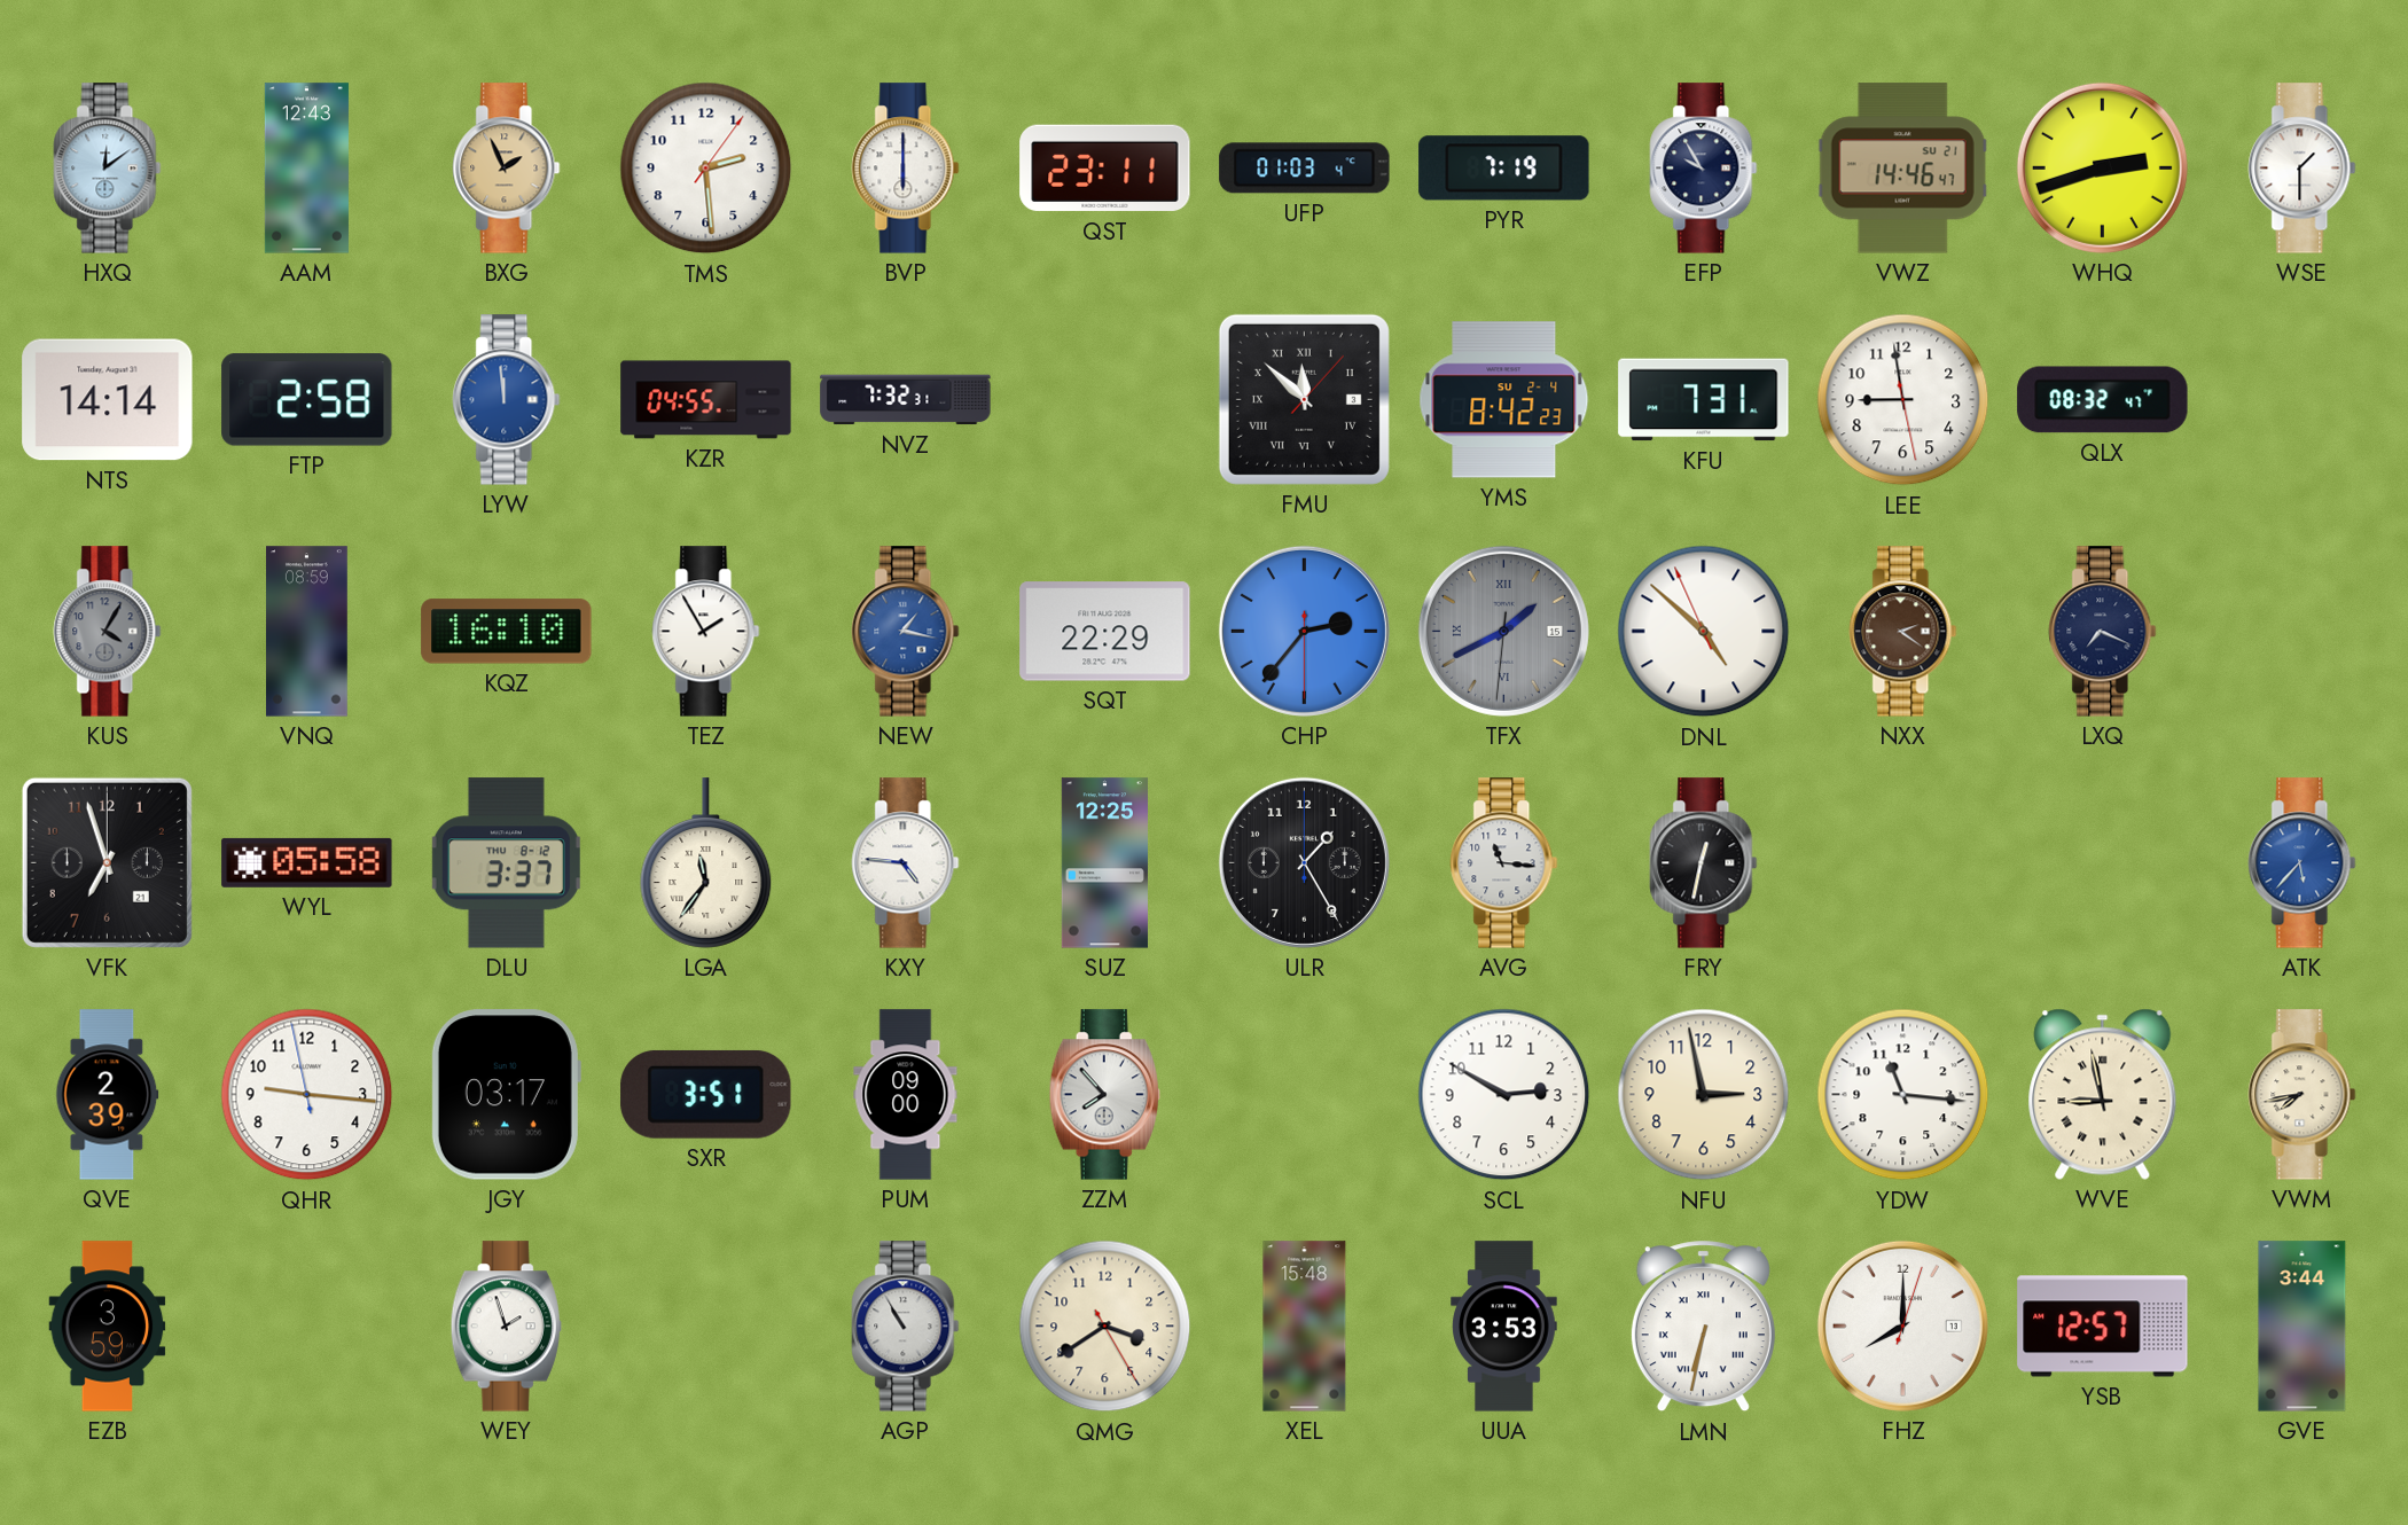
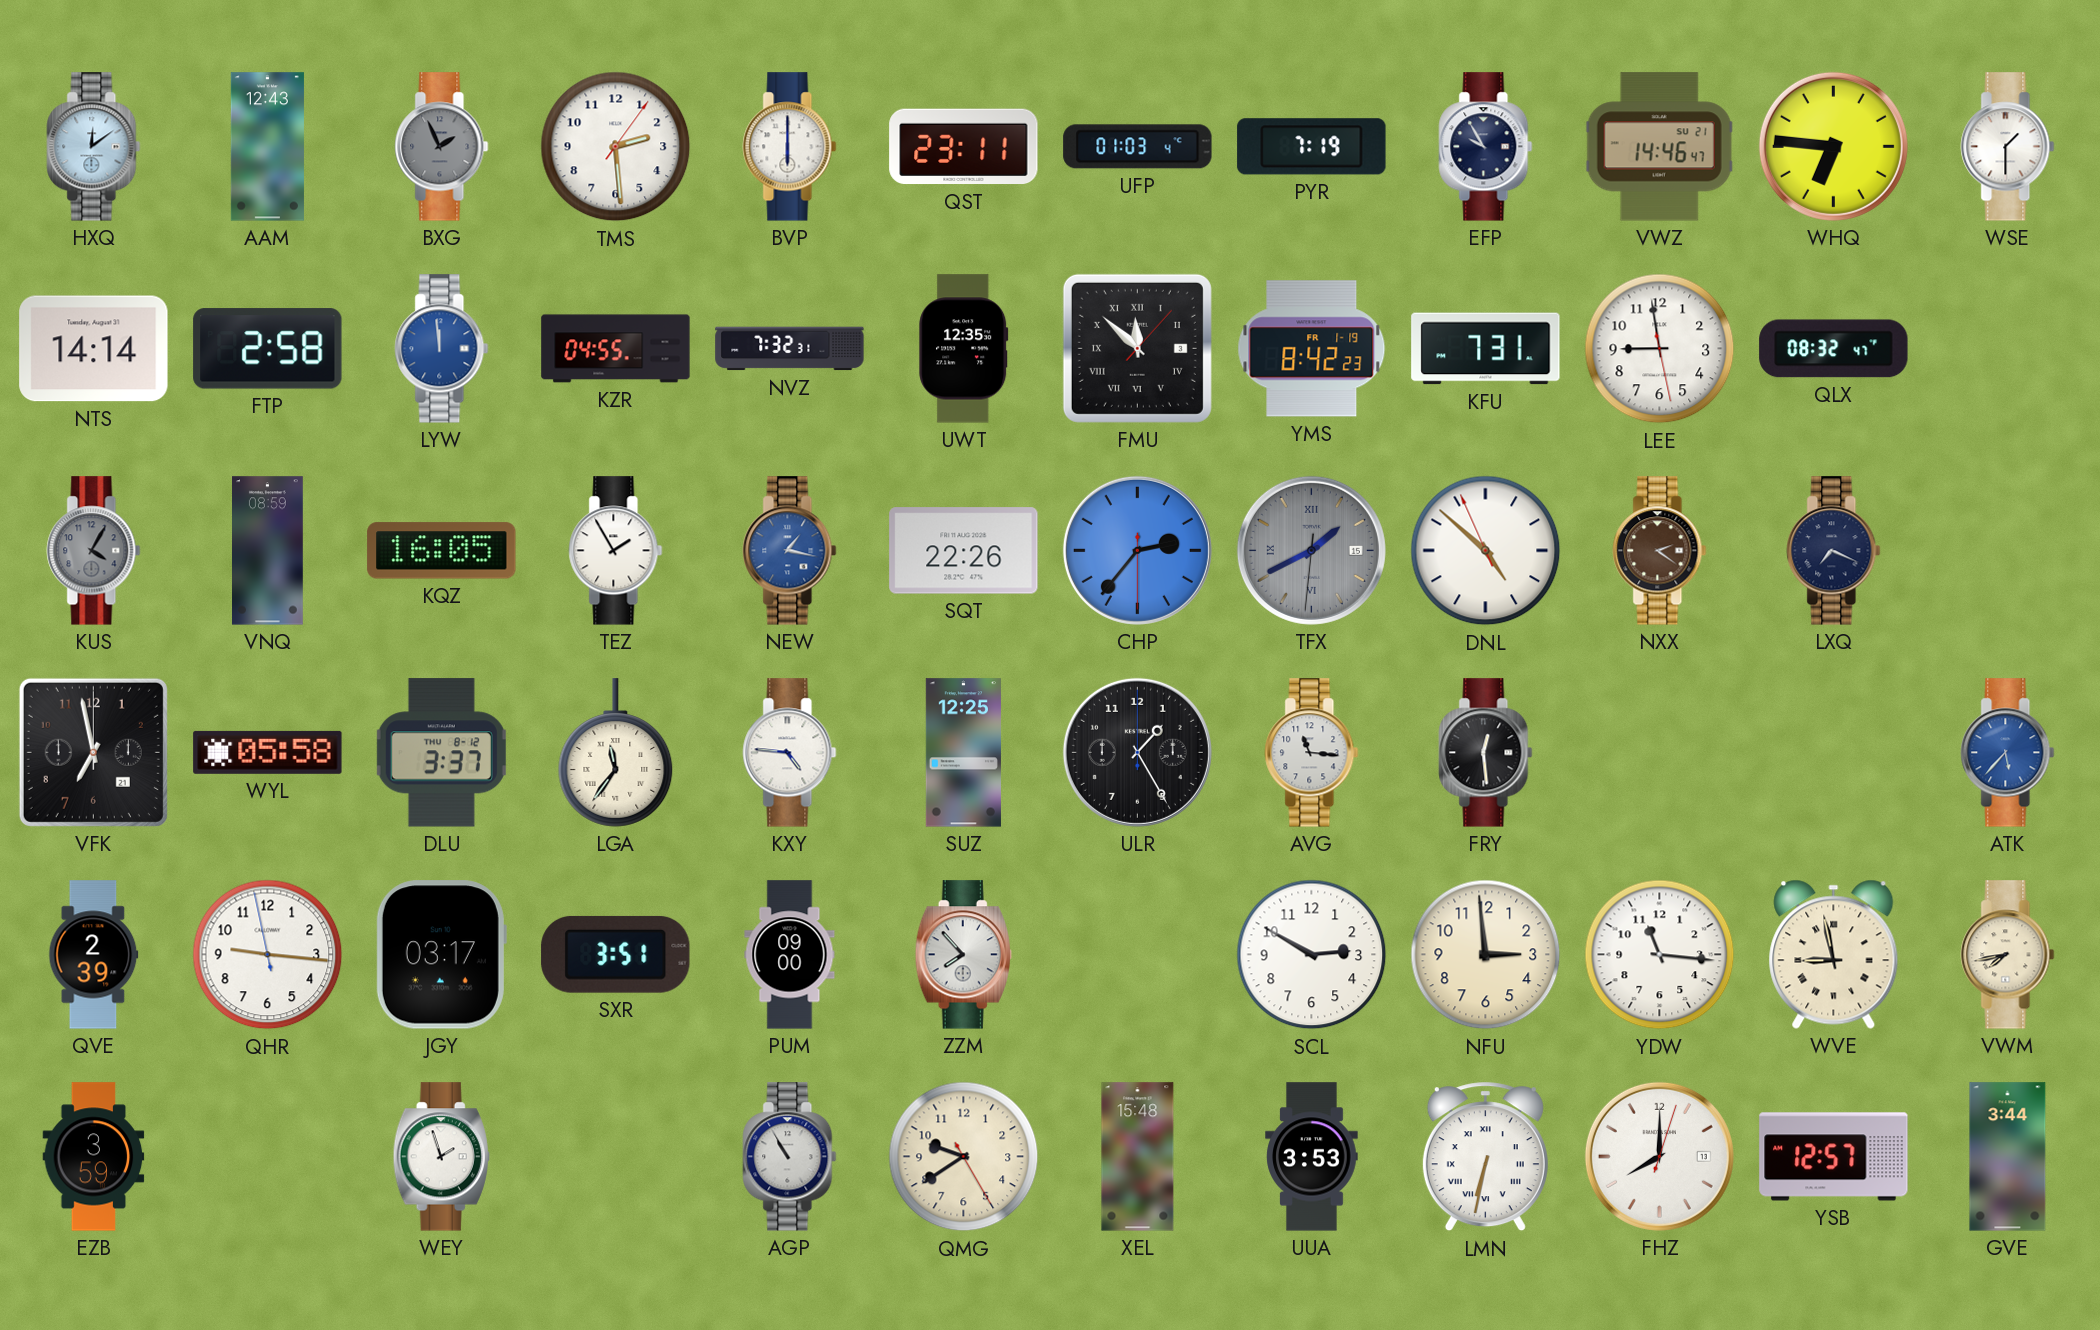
BXG dial: champagne -> grey
WHQ: 2:42 -> 6:46
UWT: none -> 12:35
YMS date: SU 2-4 -> FR 1-19
KQZ: 16:10 -> 16:05
SQT: 22:29 -> 22:26
VFK: 6:57 -> 6:58
FRY: 12:32 -> 12:29
NFU: 2:58 -> 2:59
QMG: 3:39 -> 9:39
